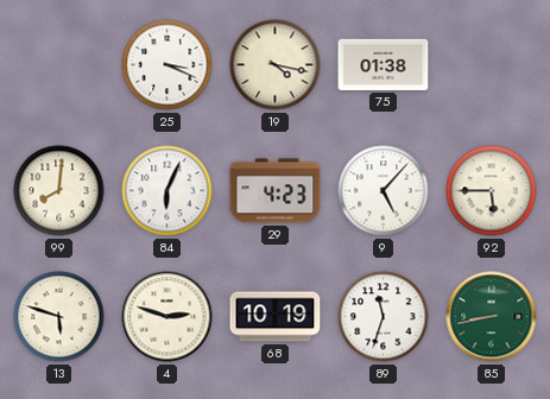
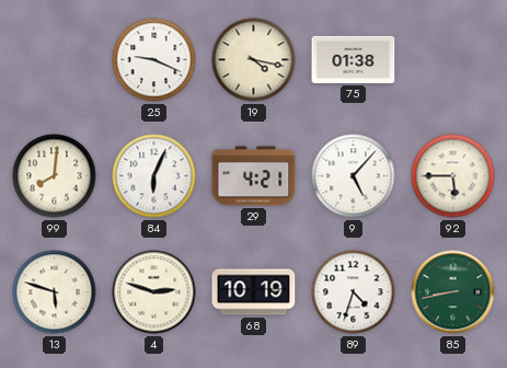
25: 3:19 -> 9:19
29: 4:23 -> 4:21
89: 11:33 -> 4:33
